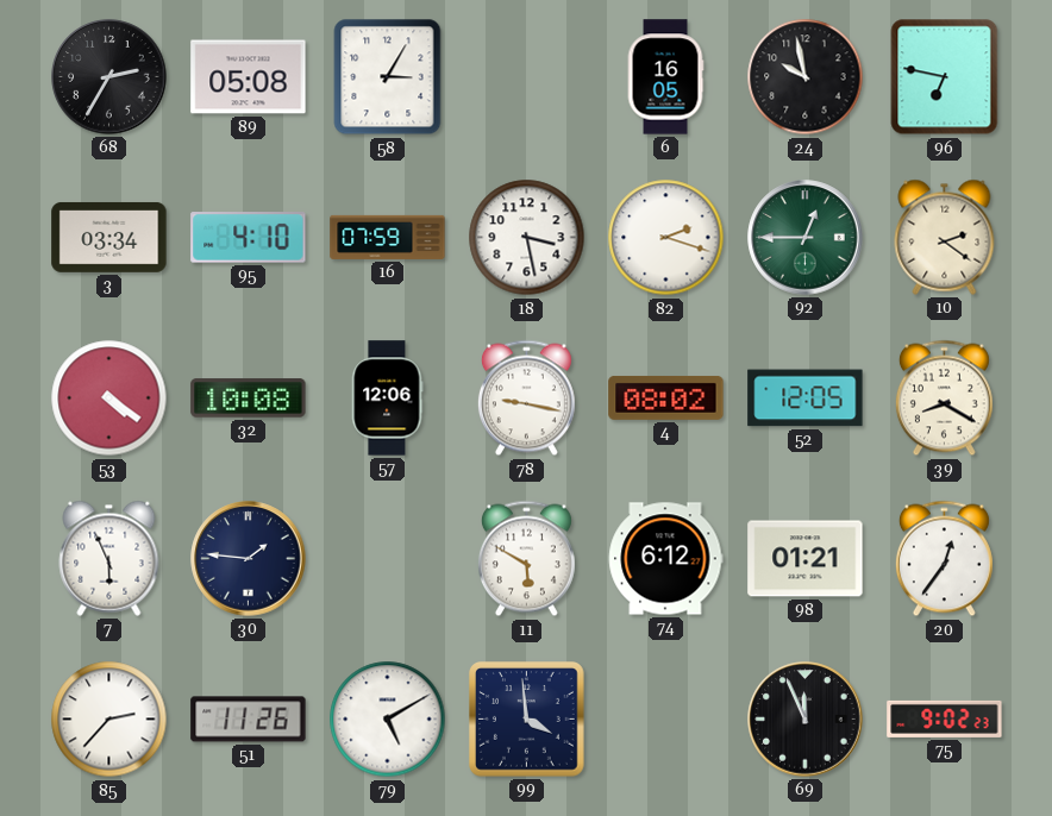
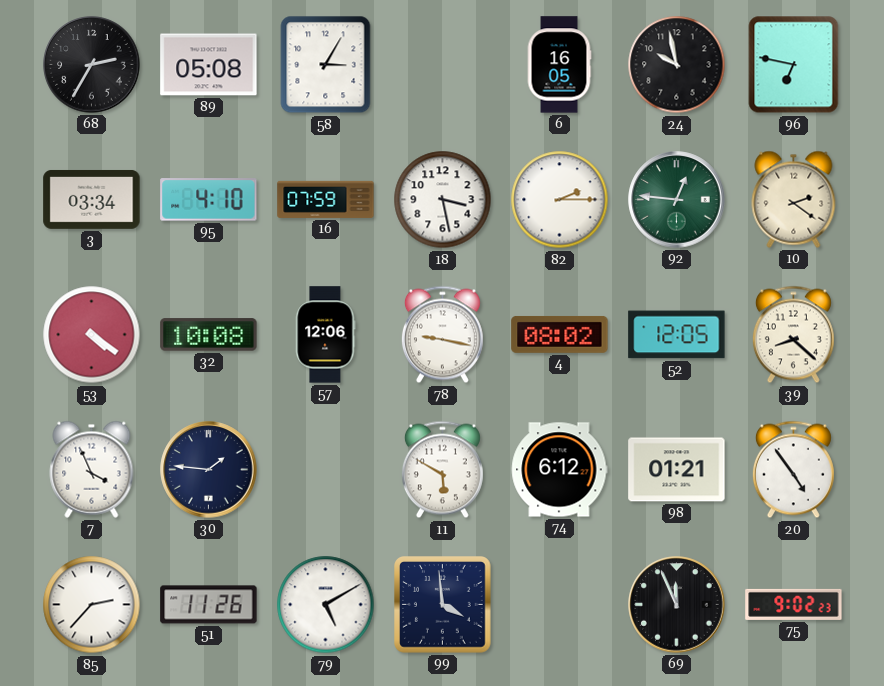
82: 2:18 -> 2:15
92: 12:45 -> 12:46
39: 8:20 -> 8:22
7: 5:56 -> 3:56
20: 12:36 -> 4:54
